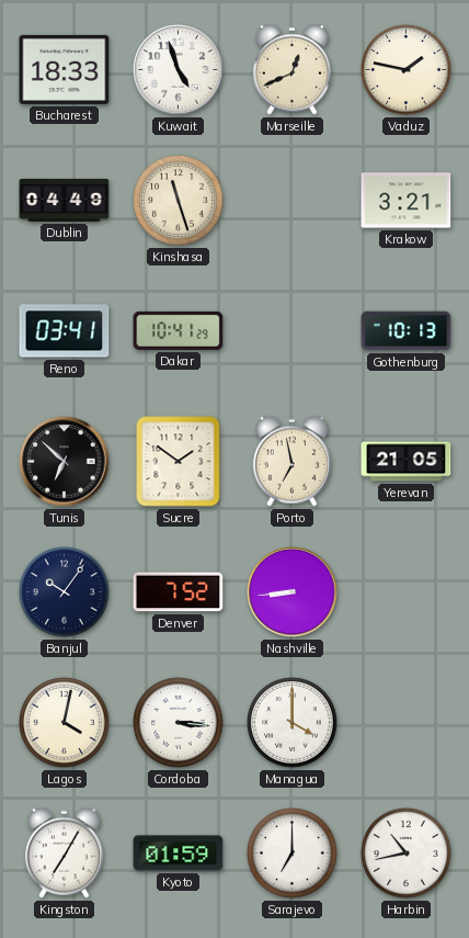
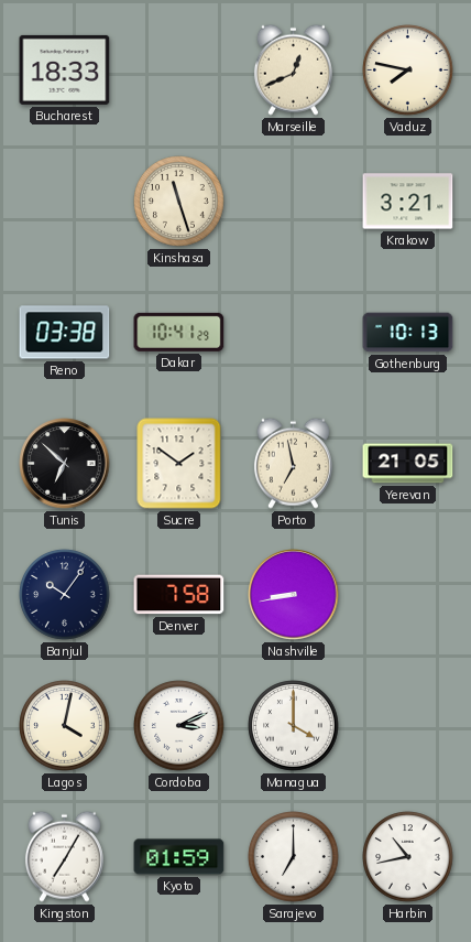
Kuwait: 4:57 -> none
Vaduz: 1:47 -> 7:47
Dublin: 04:49 -> none
Reno: 03:41 -> 03:38
Denver: 7:52 -> 7:58
Nashville: 8:44 -> 8:43
Cordoba: 3:16 -> 3:11
